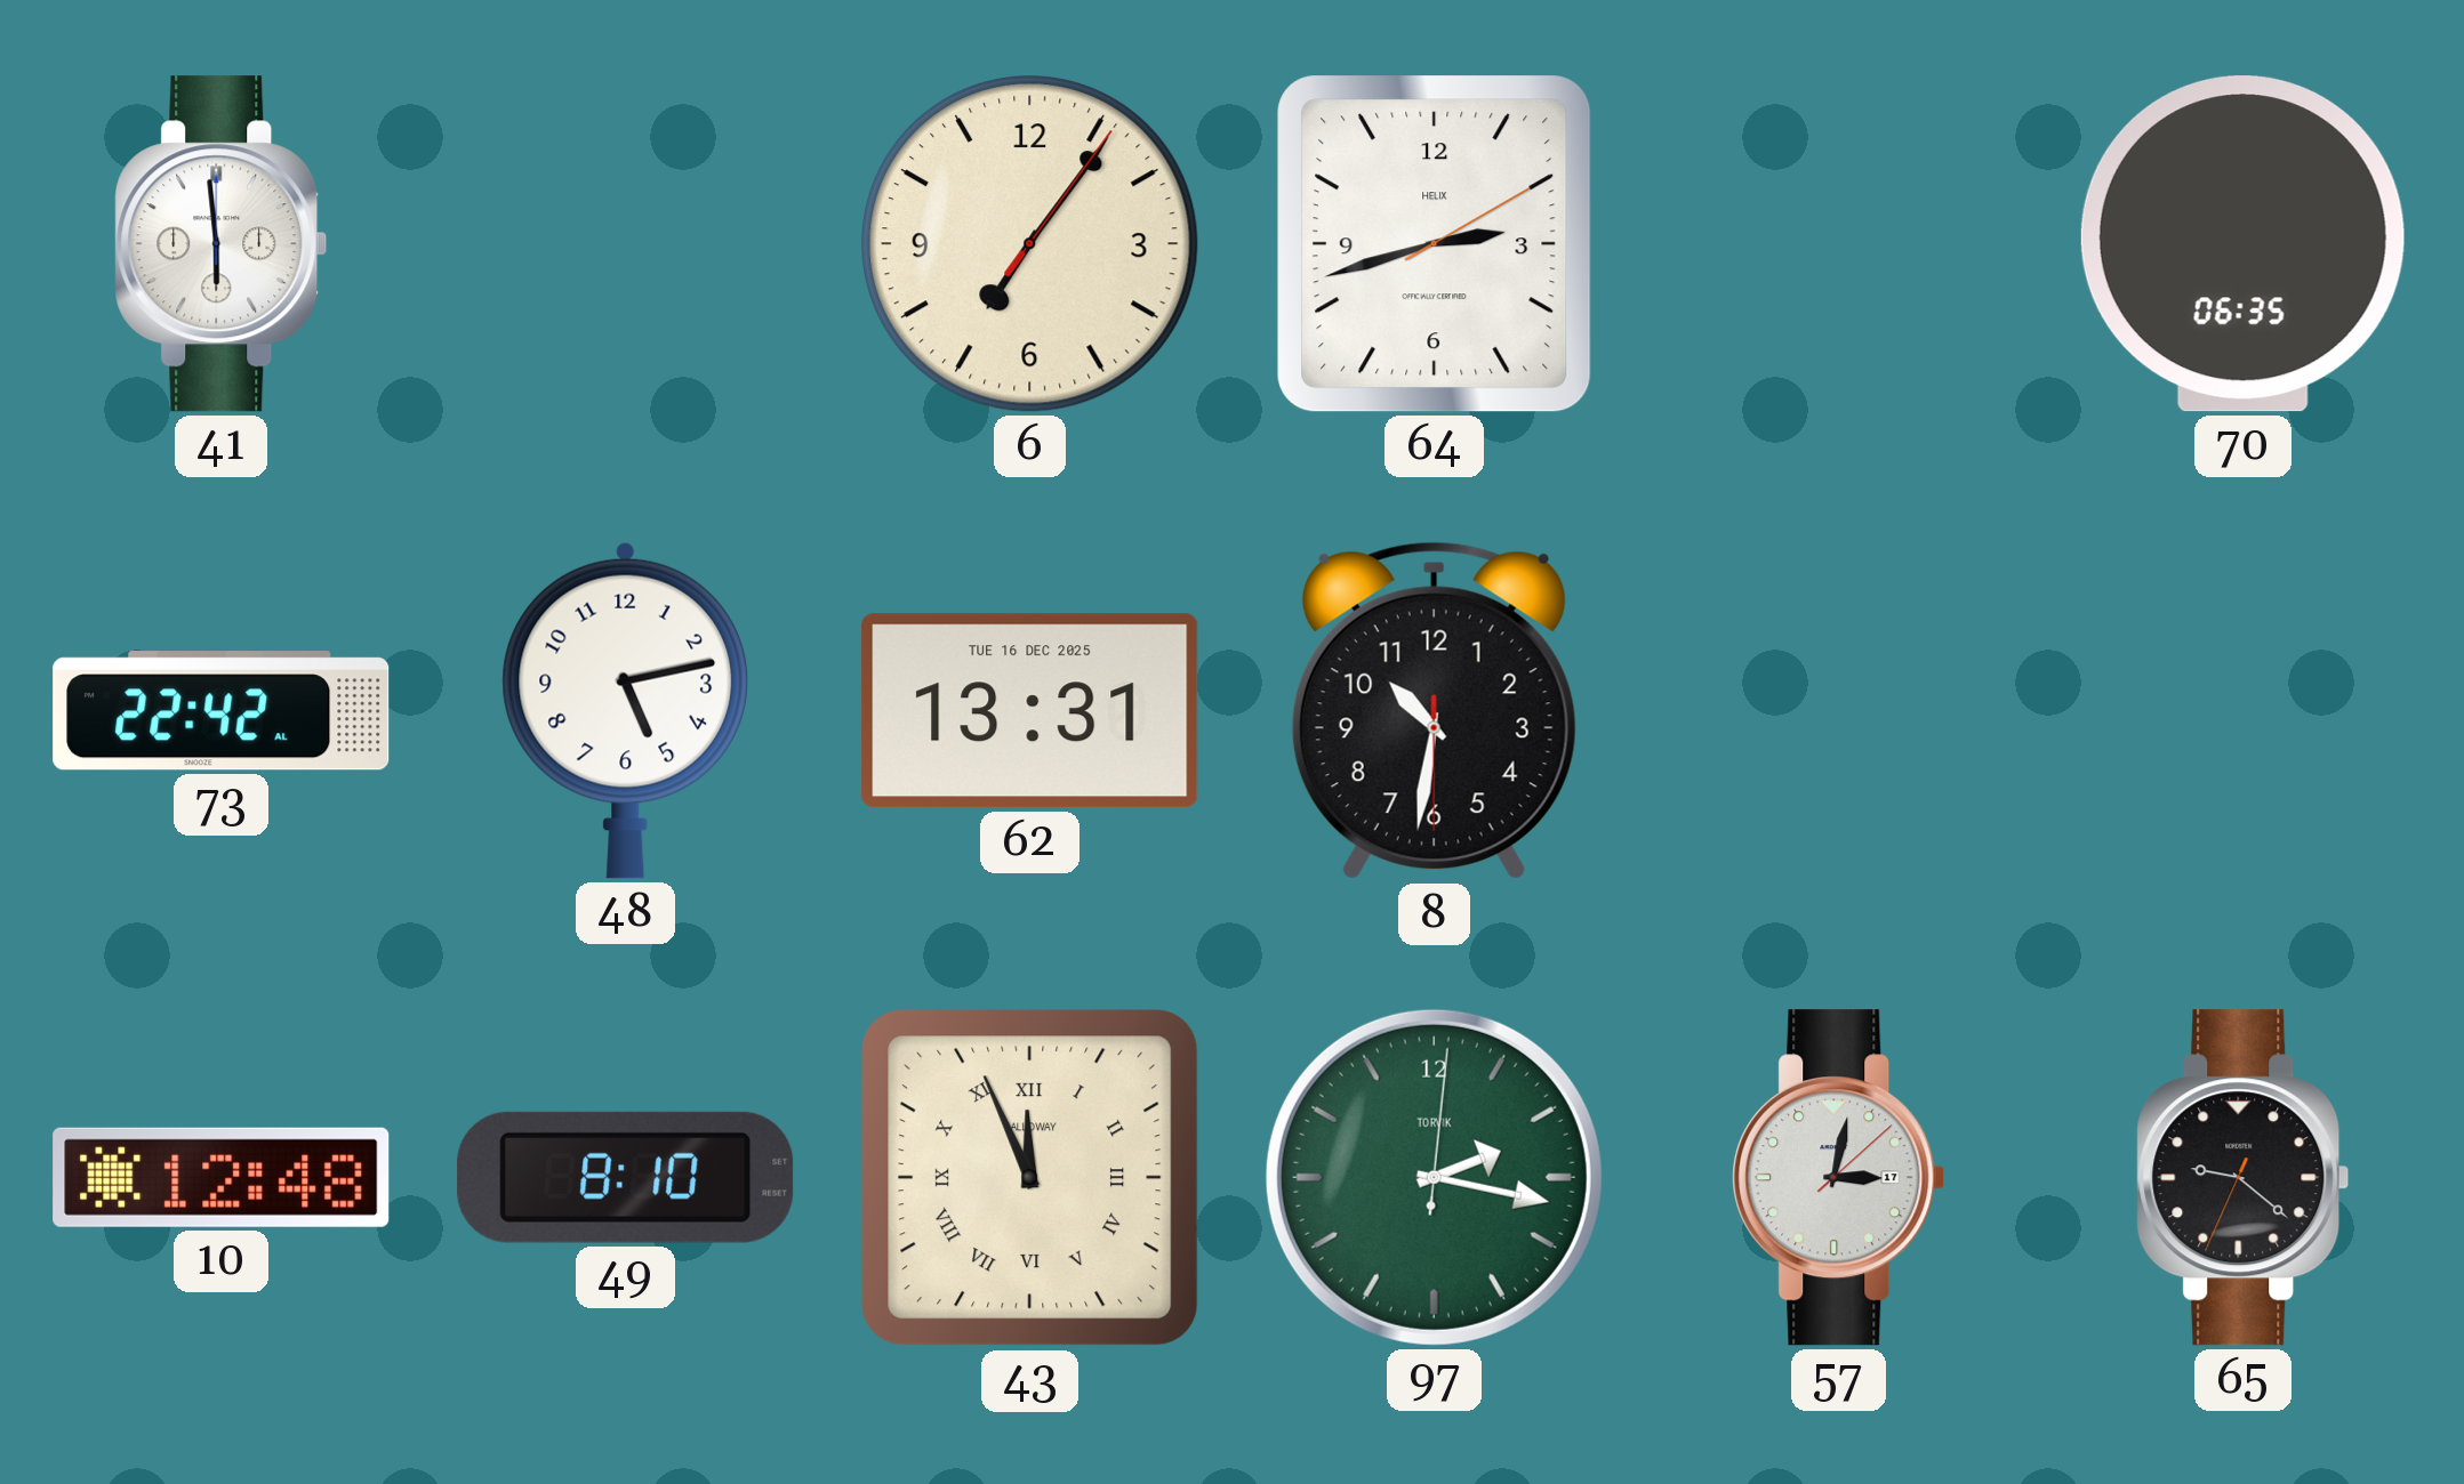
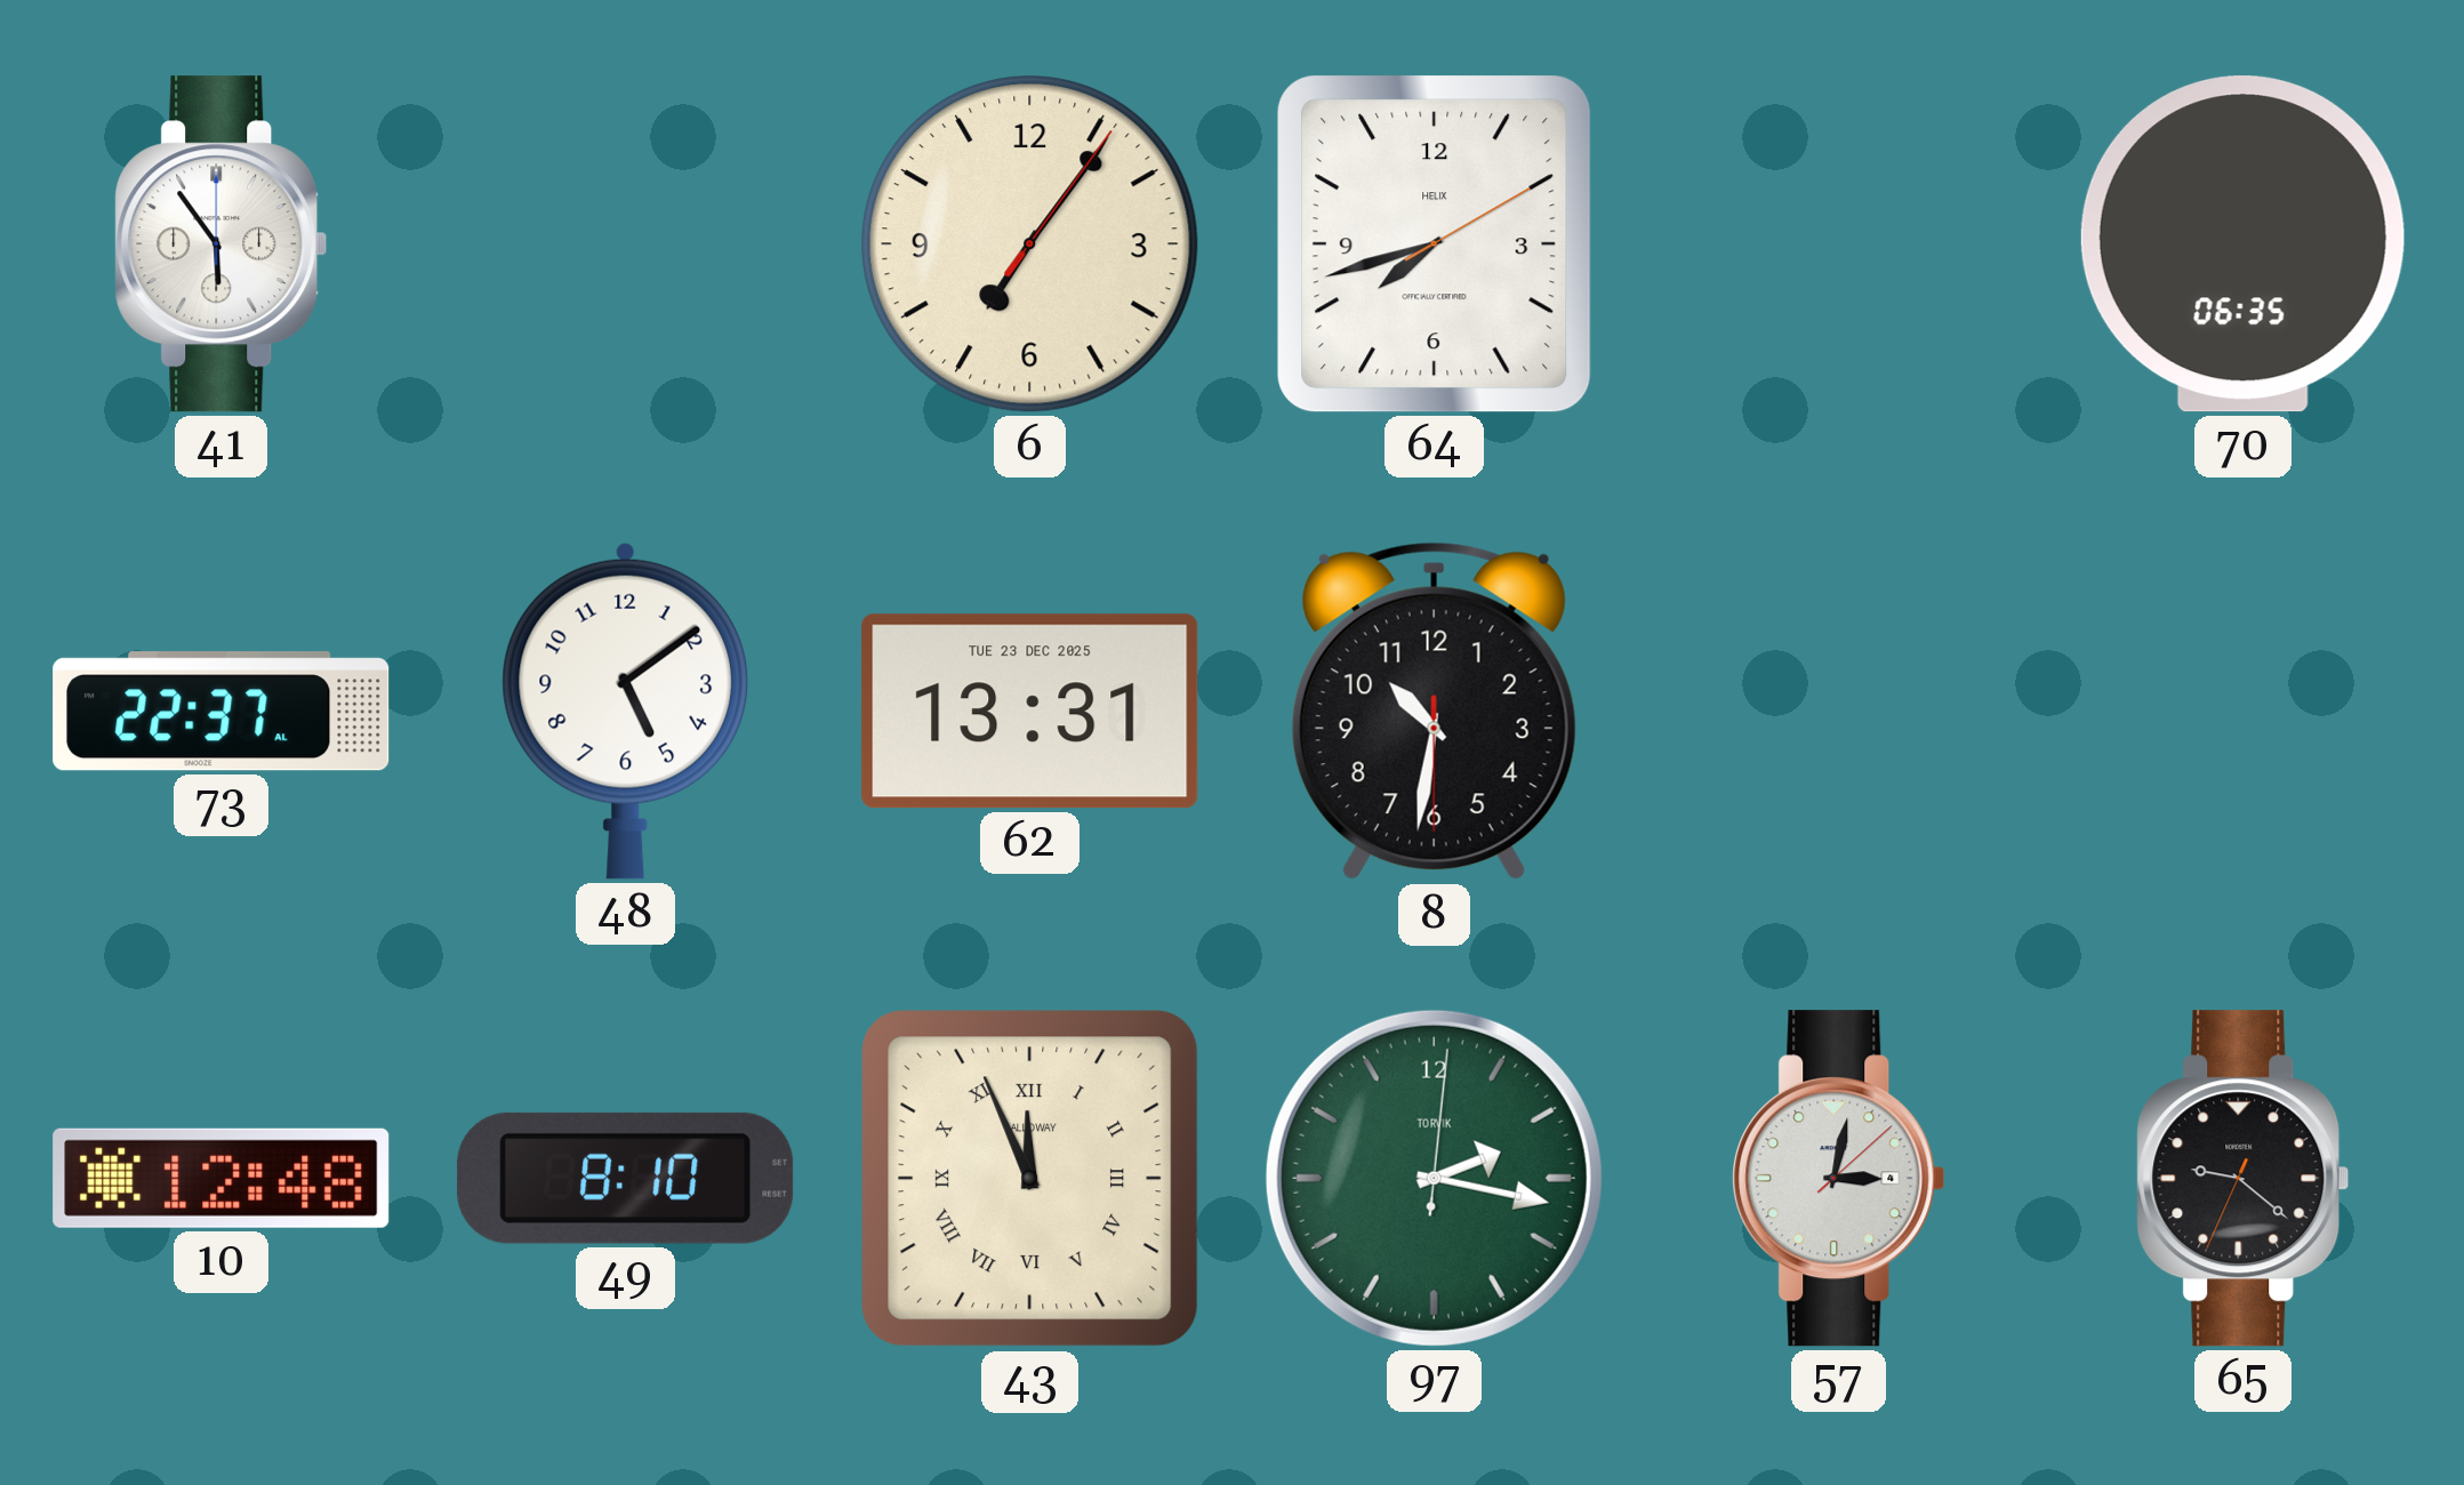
41: 5:59 -> 5:54
64: 2:42 -> 7:42
73: 22:42 -> 22:37
48: 5:13 -> 5:09
62 date: TUE 16 DEC 2025 -> TUE 23 DEC 2025
57 date: 17 -> 4
